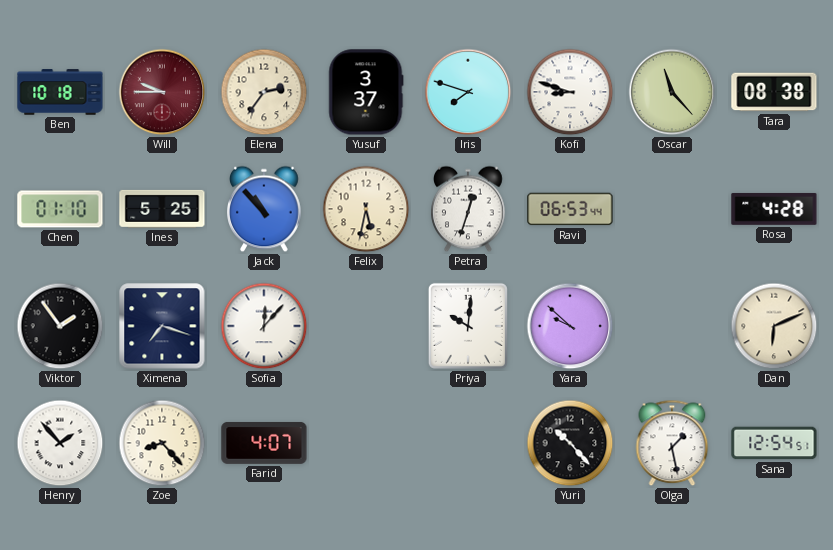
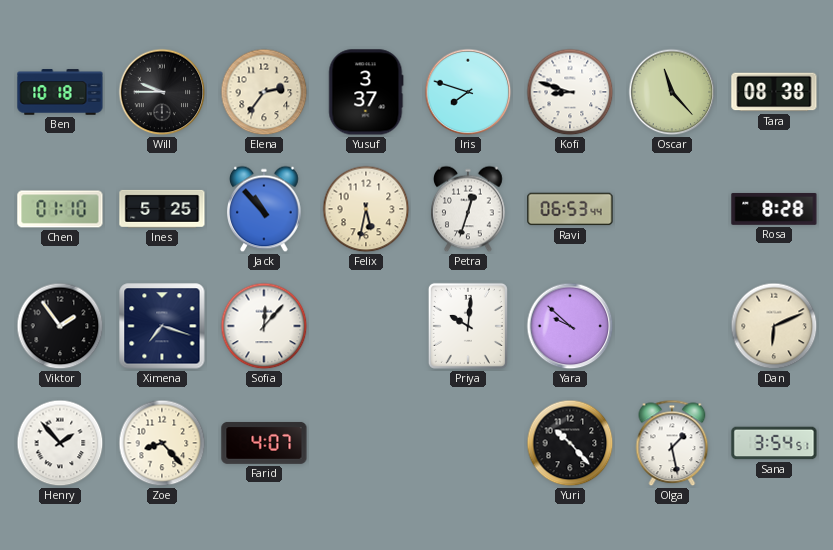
Will dial: burgundy -> black
Rosa: 4:28 -> 8:28
Sana: 12:54 -> 3:54
